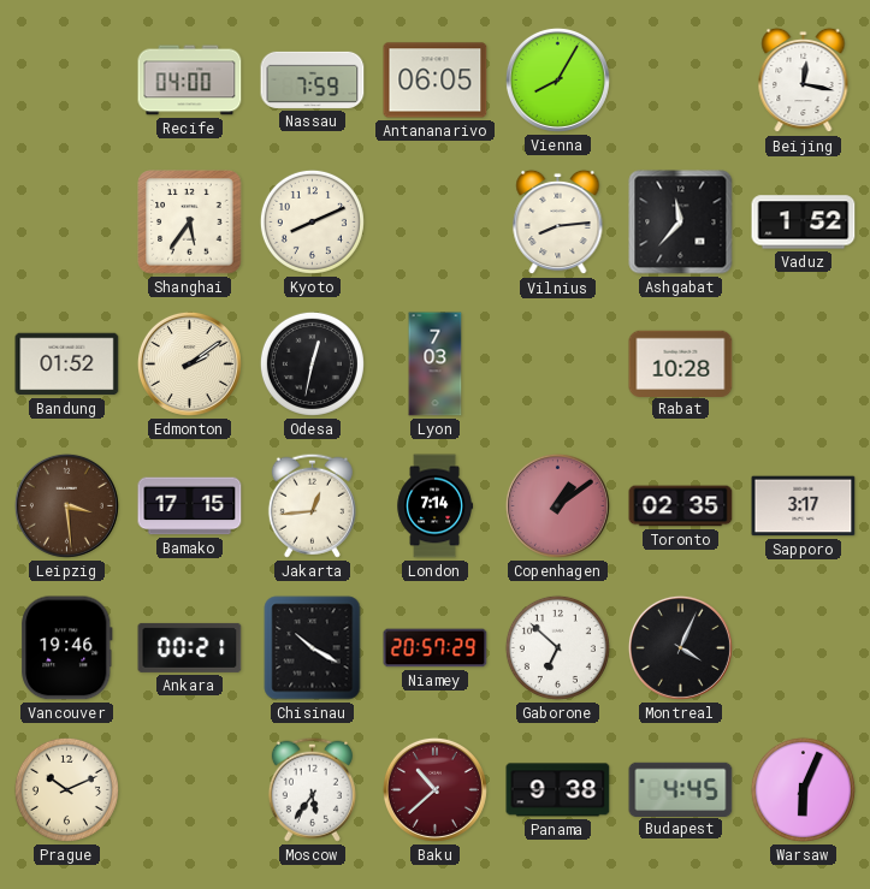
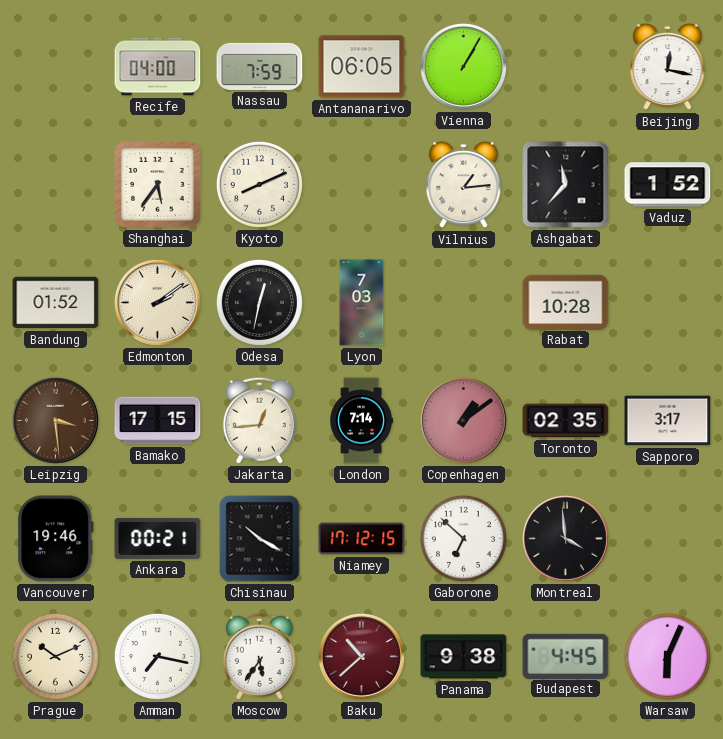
Vienna: 8:05 -> 1:05
Vilnius: 8:14 -> 1:14
Niamey: 20:57 -> 17:12
Montreal: 4:04 -> 3:59
Amman: none -> 7:17
